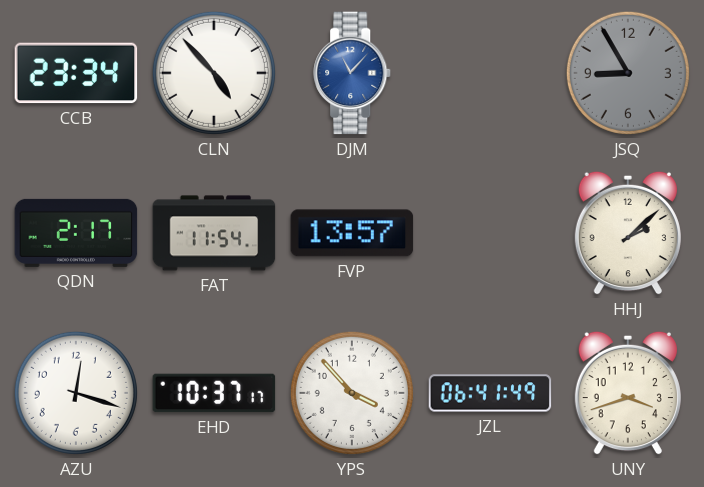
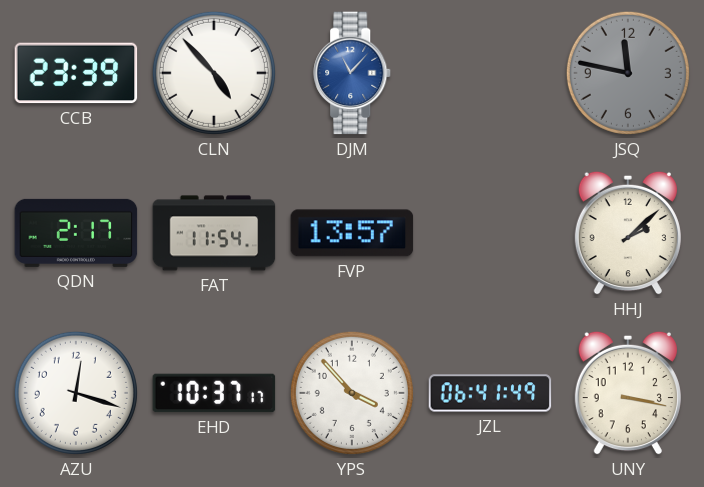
CCB: 23:34 -> 23:39
JSQ: 8:55 -> 11:47
UNY: 3:42 -> 3:17
